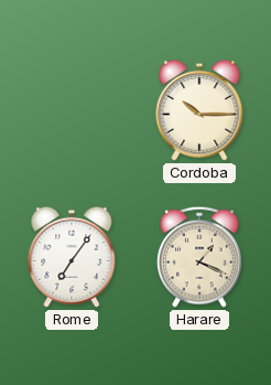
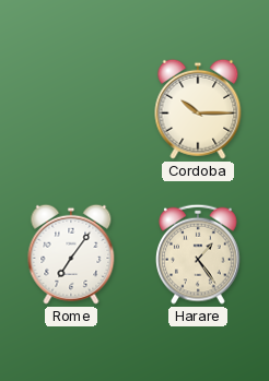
Harare: 1:19 -> 1:24
